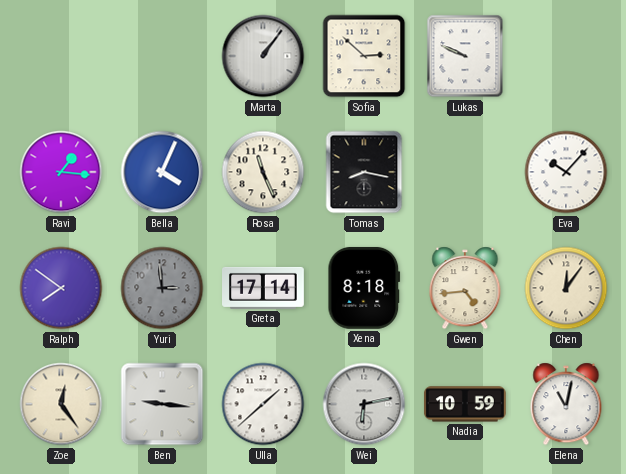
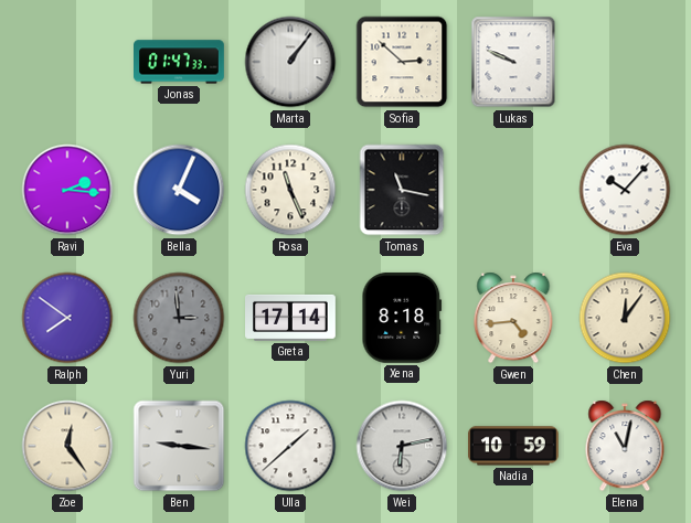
Jonas: none -> 01:47
Ravi: 1:16 -> 2:16
Tomas: 8:17 -> 11:17
